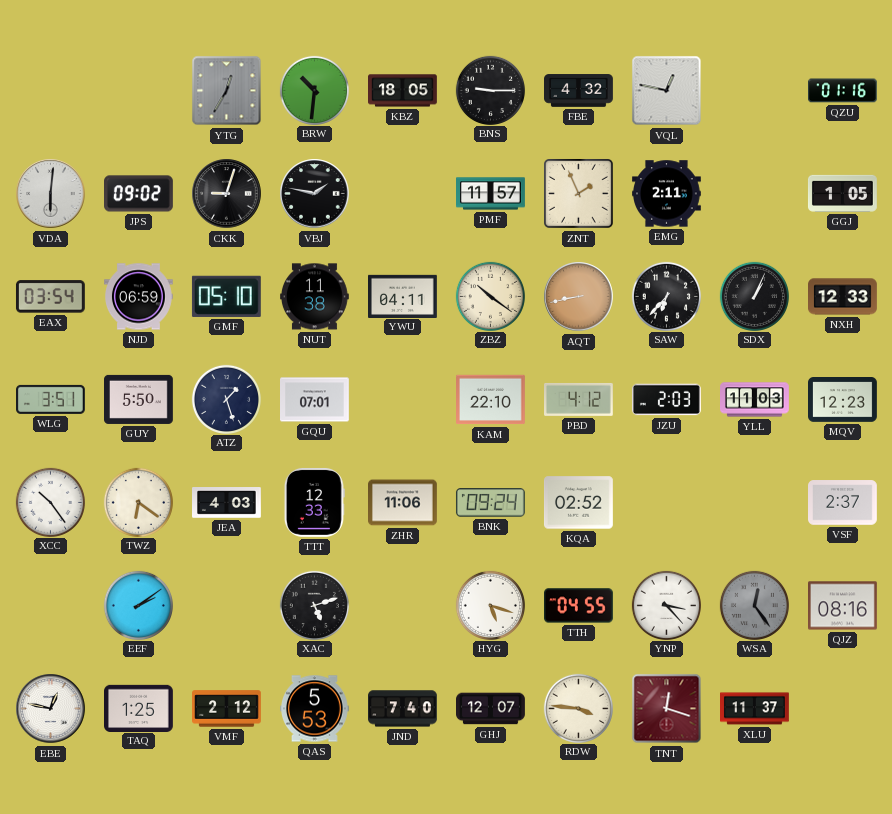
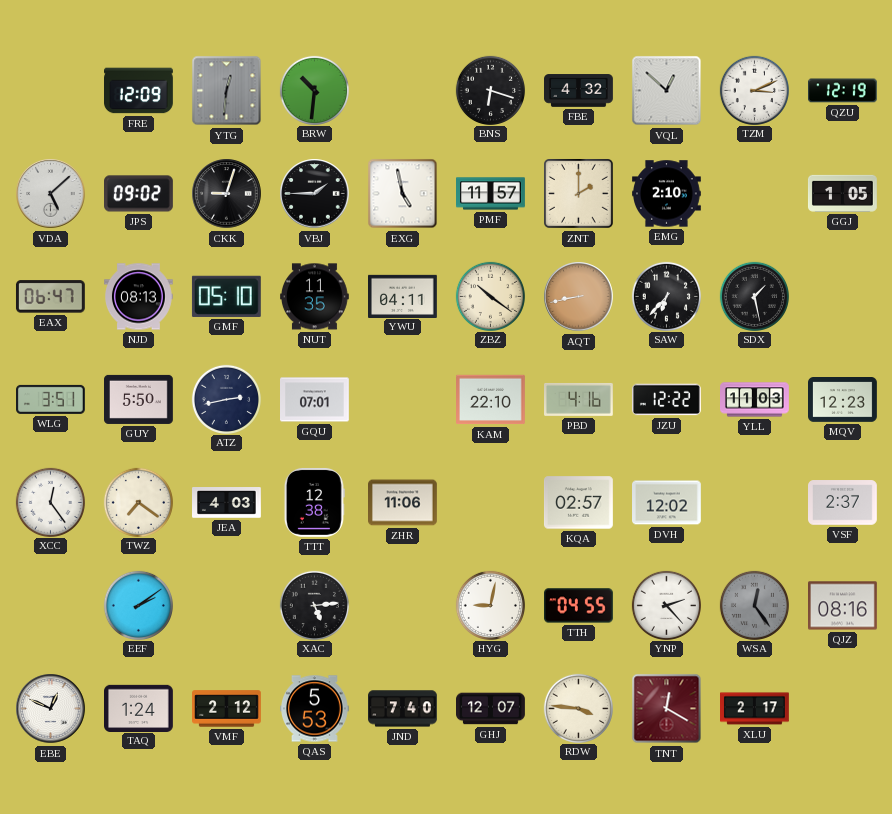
FRE: none -> 12:09
YTG: 12:35 -> 12:31
KBZ: 18:05 -> none
BNS: 9:15 -> 6:18
VQL: 12:47 -> 12:52
TZM: none -> 3:11
QZU: 01:16 -> 12:19
VDA: 6:01 -> 5:08
VBJ: 1:47 -> 1:45
EXG: none -> 4:58
ZNT: 1:56 -> 2:00
EMG: 2:11 -> 2:10
EAX: 03:54 -> 06:47
NJD: 06:59 -> 08:13
NUT: 11:38 -> 11:35
SDX: 1:04 -> 1:28
NXH: 12:33 -> none
ATZ: 1:27 -> 2:43
PBD: 4:12 -> 4:16
JZU: 2:03 -> 12:22
XCC: 10:24 -> 12:24
TWZ: 6:21 -> 7:21
TTT: 12:33 -> 12:38
BNK: 09:24 -> none
KQA: 02:52 -> 02:57
DVH: none -> 12:02
XAC: 5:12 -> 5:14
HYG: 5:18 -> 9:02
YNP: 3:23 -> 2:23
EBE: 12:47 -> 12:49
TAQ: 1:25 -> 1:24
TNT: 12:18 -> 12:20
XLU: 11:37 -> 2:17
